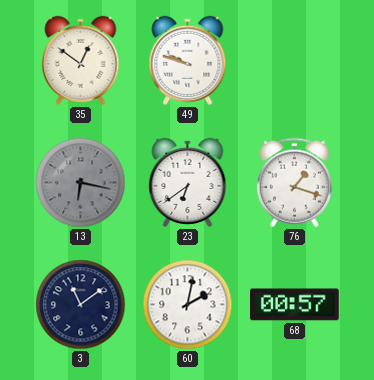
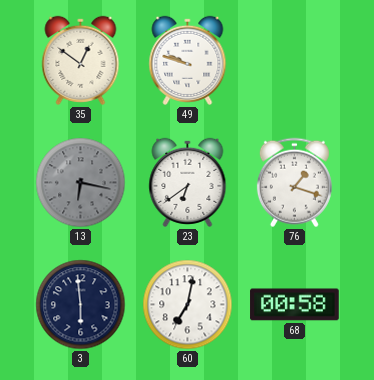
3: 11:09 -> 5:59
60: 2:02 -> 7:02
68: 00:57 -> 00:58
